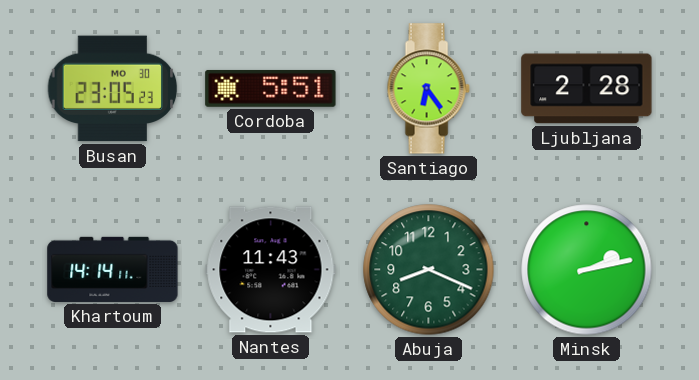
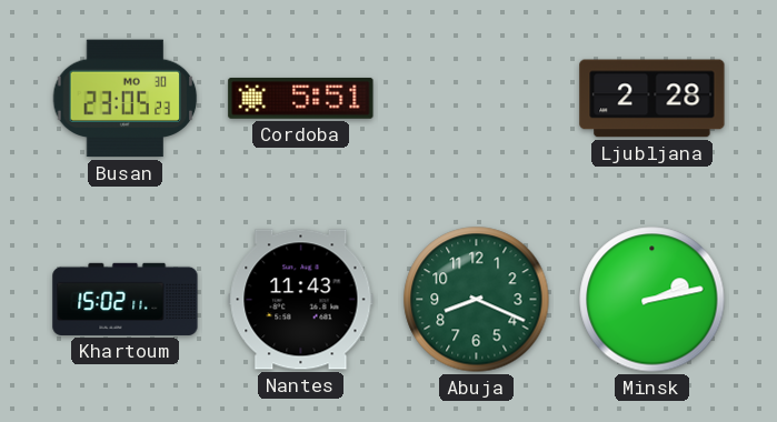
Santiago: 6:24 -> none
Khartoum: 14:14 -> 15:02
